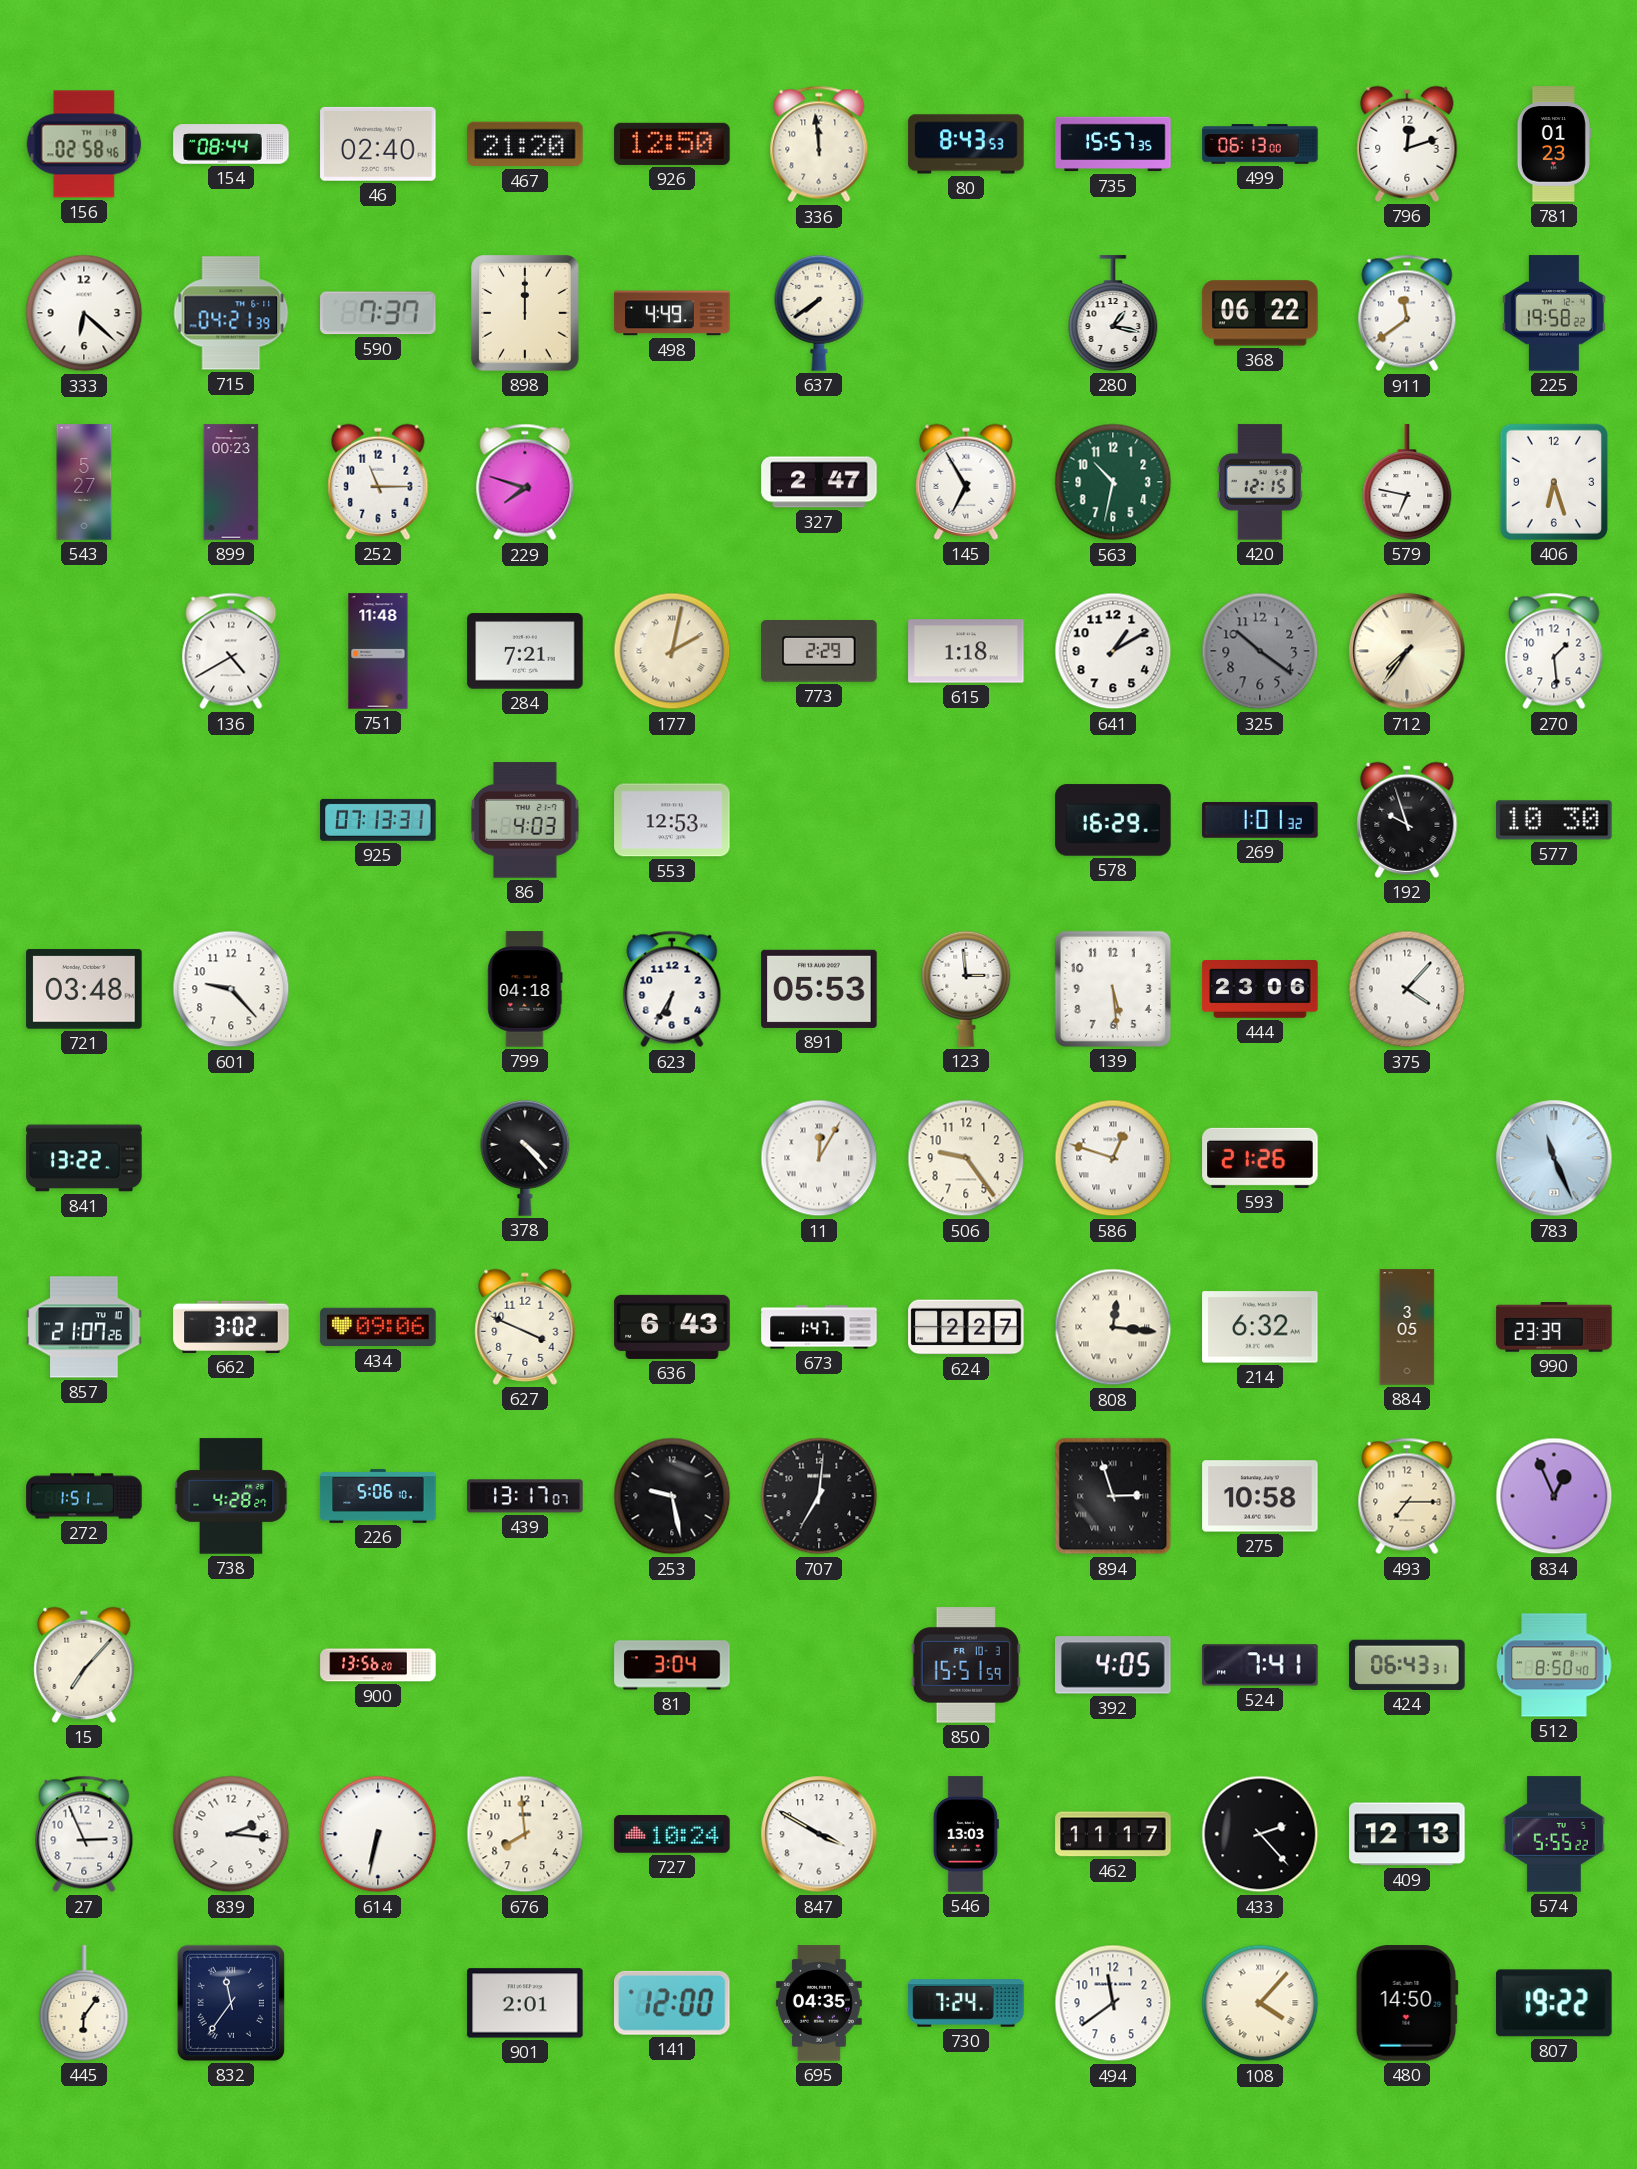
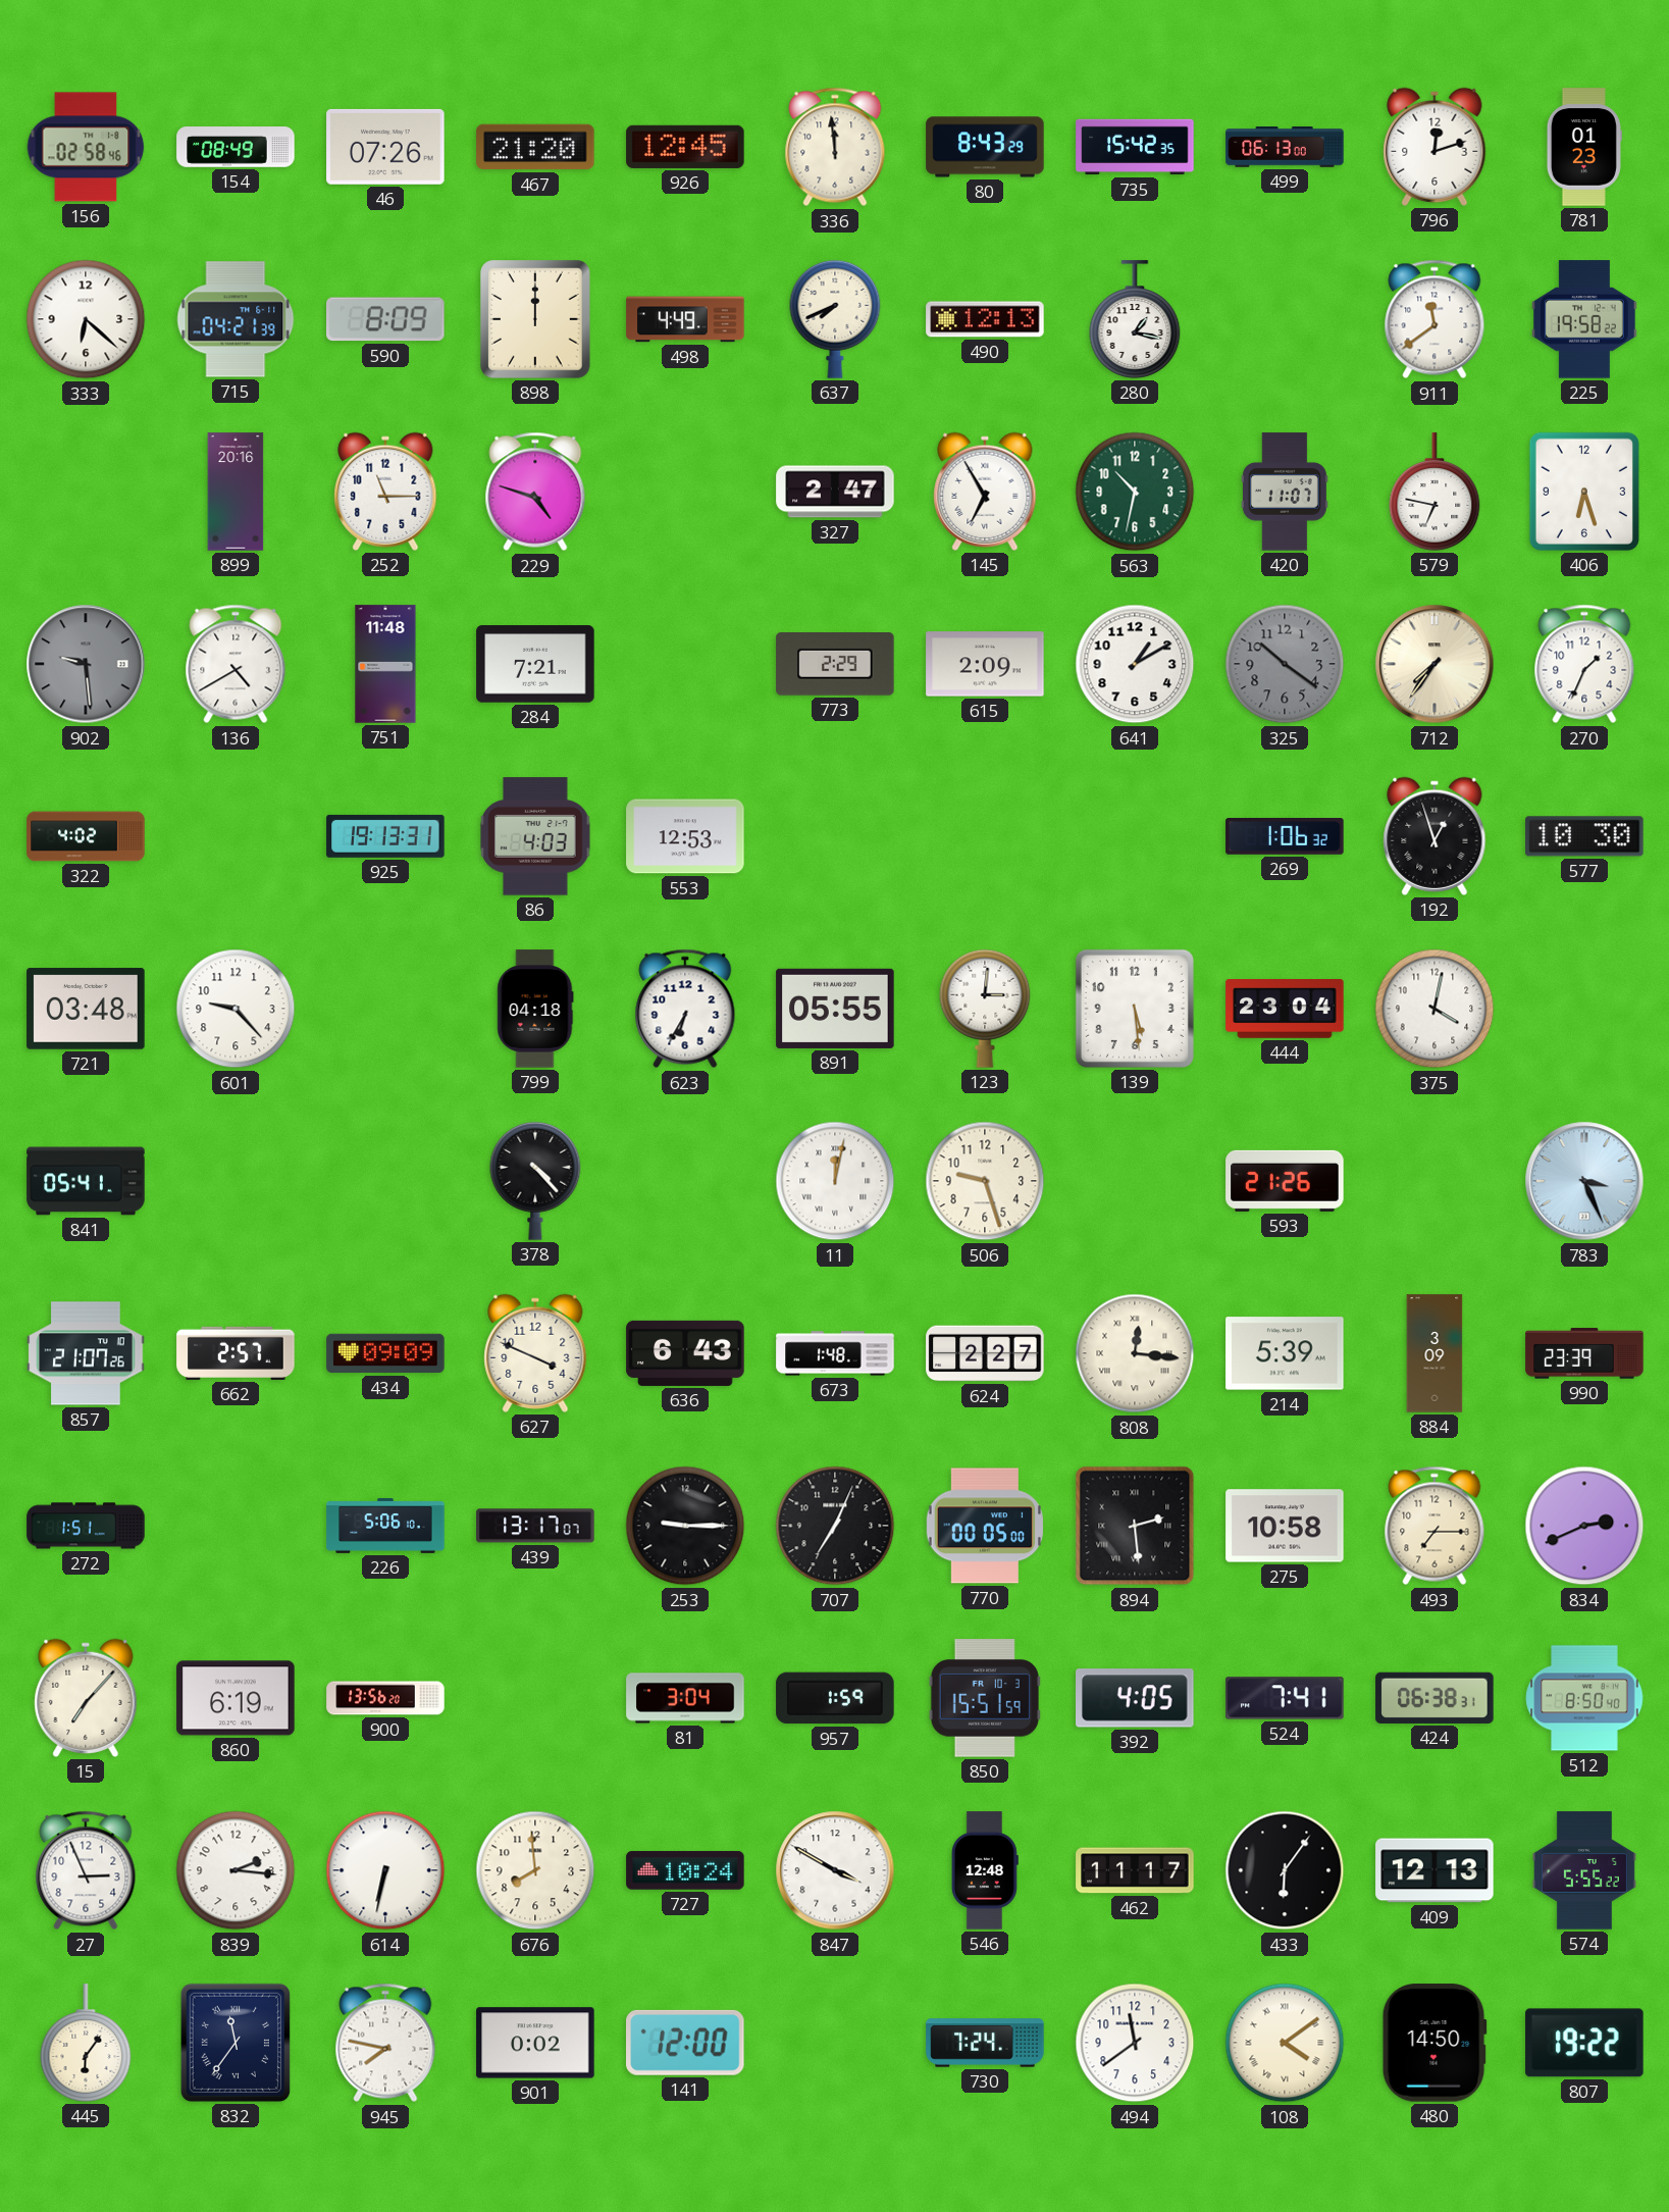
154: 08:44 -> 08:49
46: 02:40 -> 07:26
926: 12:50 -> 12:45
80: 8:43:53 -> 8:43:29
735: 15:57 -> 15:42
590: 7:37 -> 8:09
637: 7:39 -> 7:41
490: none -> 12:13
368: 06:22 -> none
543: 5:27 -> none
899: 00:23 -> 20:16
229: 7:48 -> 4:48
420: 12:15 -> 11:07
902: none -> 9:29
177: 2:02 -> none
615: 1:18 -> 2:09
270: 1:29 -> 1:34
322: none -> 4:02
925: 07:13 -> 19:13
578: 16:29 -> none
269: 1:01 -> 1:06
192: 9:57 -> 12:57
891: 05:53 -> 05:55
123: 2:59 -> 3:01
444: 23:06 -> 23:04
375: 4:07 -> 4:02
841: 13:22 -> 05:41
11: 12:05 -> 12:02
506: 9:24 -> 9:27
586: 12:48 -> none
783: 11:26 -> 3:26
662: 3:02 -> 2:57
434: 09:06 -> 09:09
673: 1:47 -> 1:48
214: 6:32 -> 5:39
884: 3:05 -> 3:09
738: 4:28 -> none
253: 9:28 -> 9:15
707: 7:01 -> 7:04
770: none -> 00:05
894: 2:57 -> 2:29
834: 12:56 -> 2:41
860: none -> 6:19
957: none -> 1:59
424: 06:43 -> 06:38
546: 13:03 -> 12:48
433: 2:23 -> 6:06
945: none -> 7:47
901: 2:01 -> 0:02
695: 04:35 -> none
108: 4:07 -> 4:09
